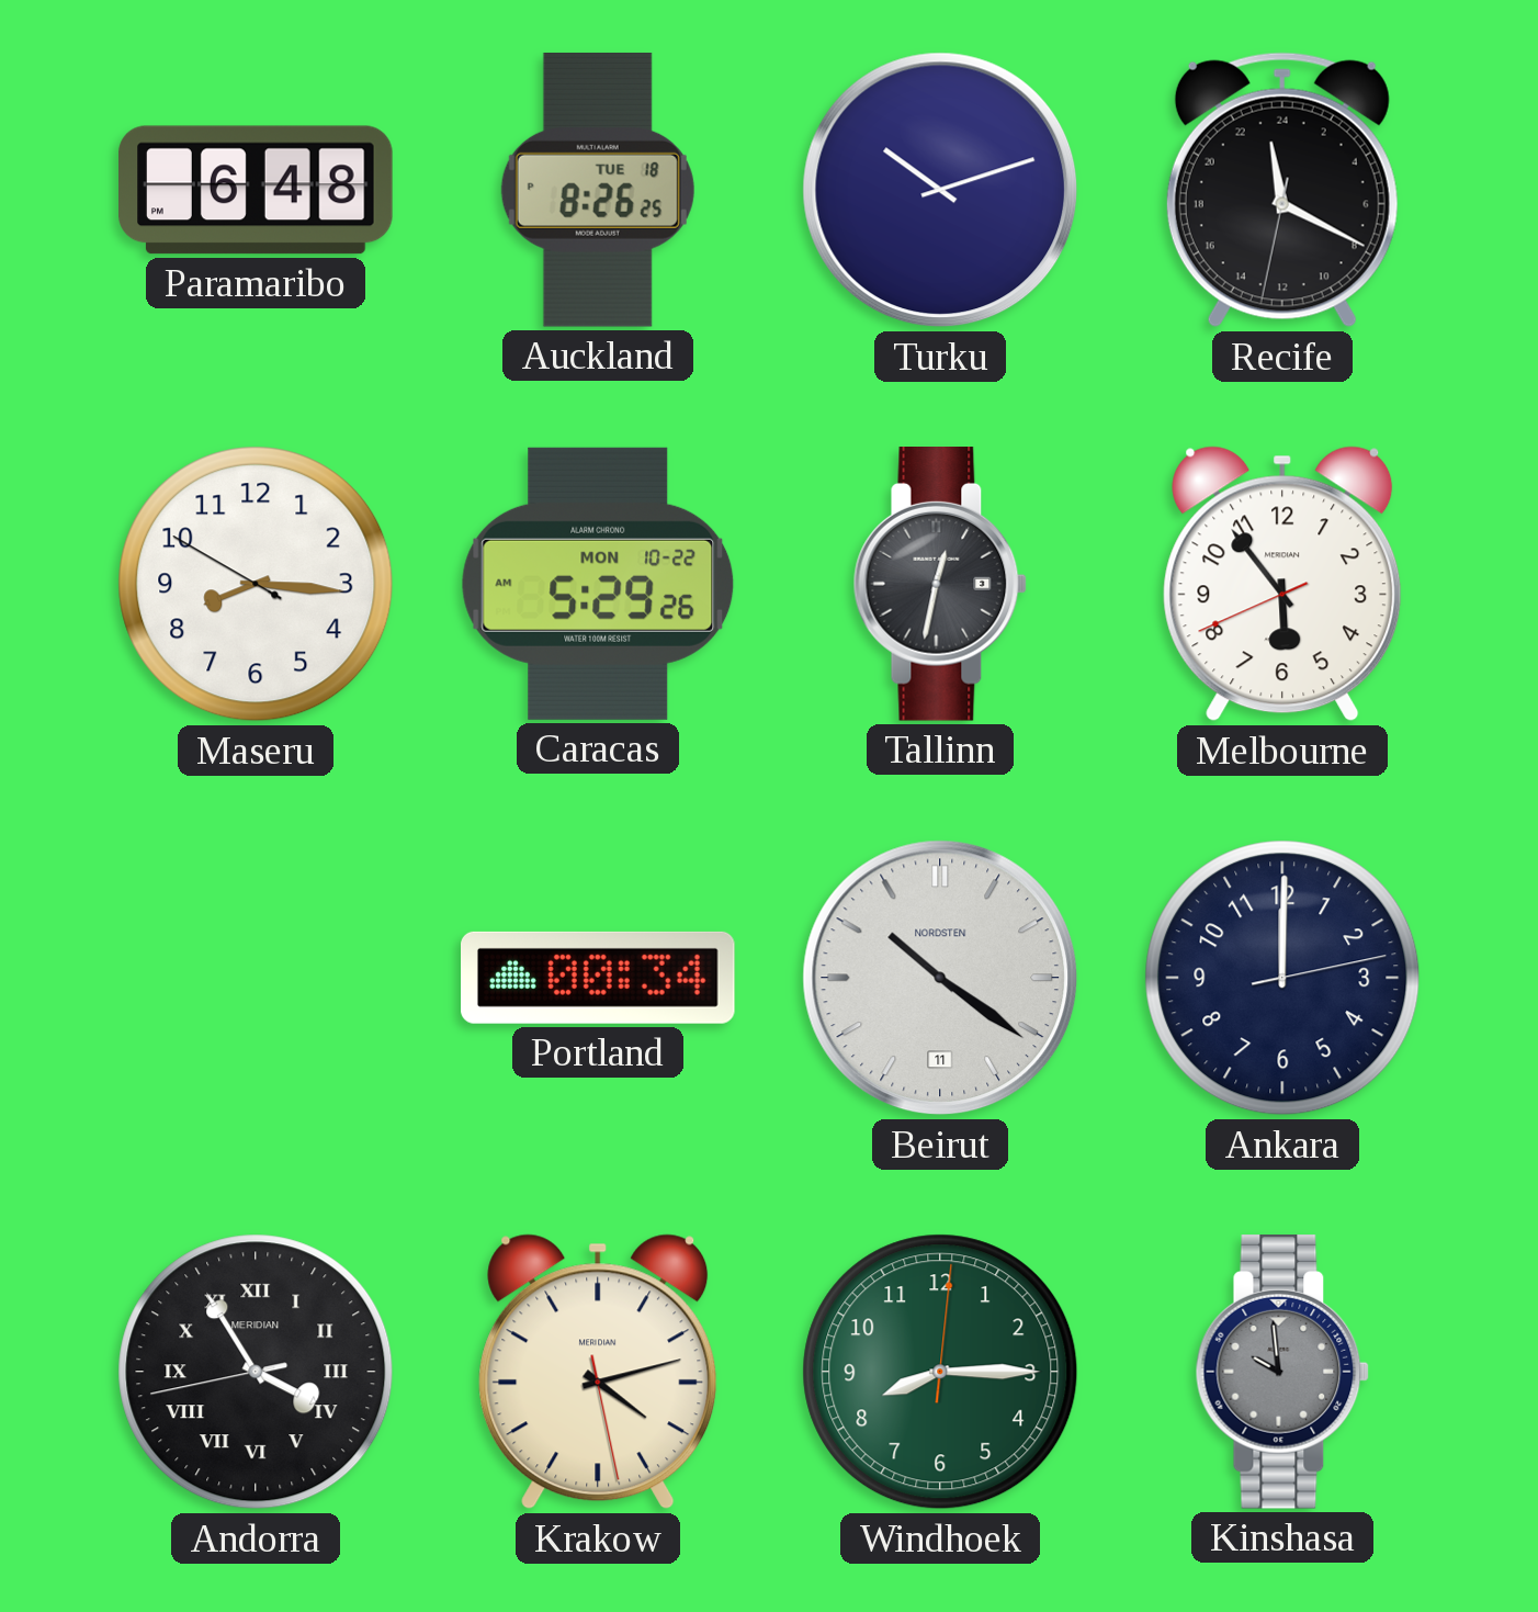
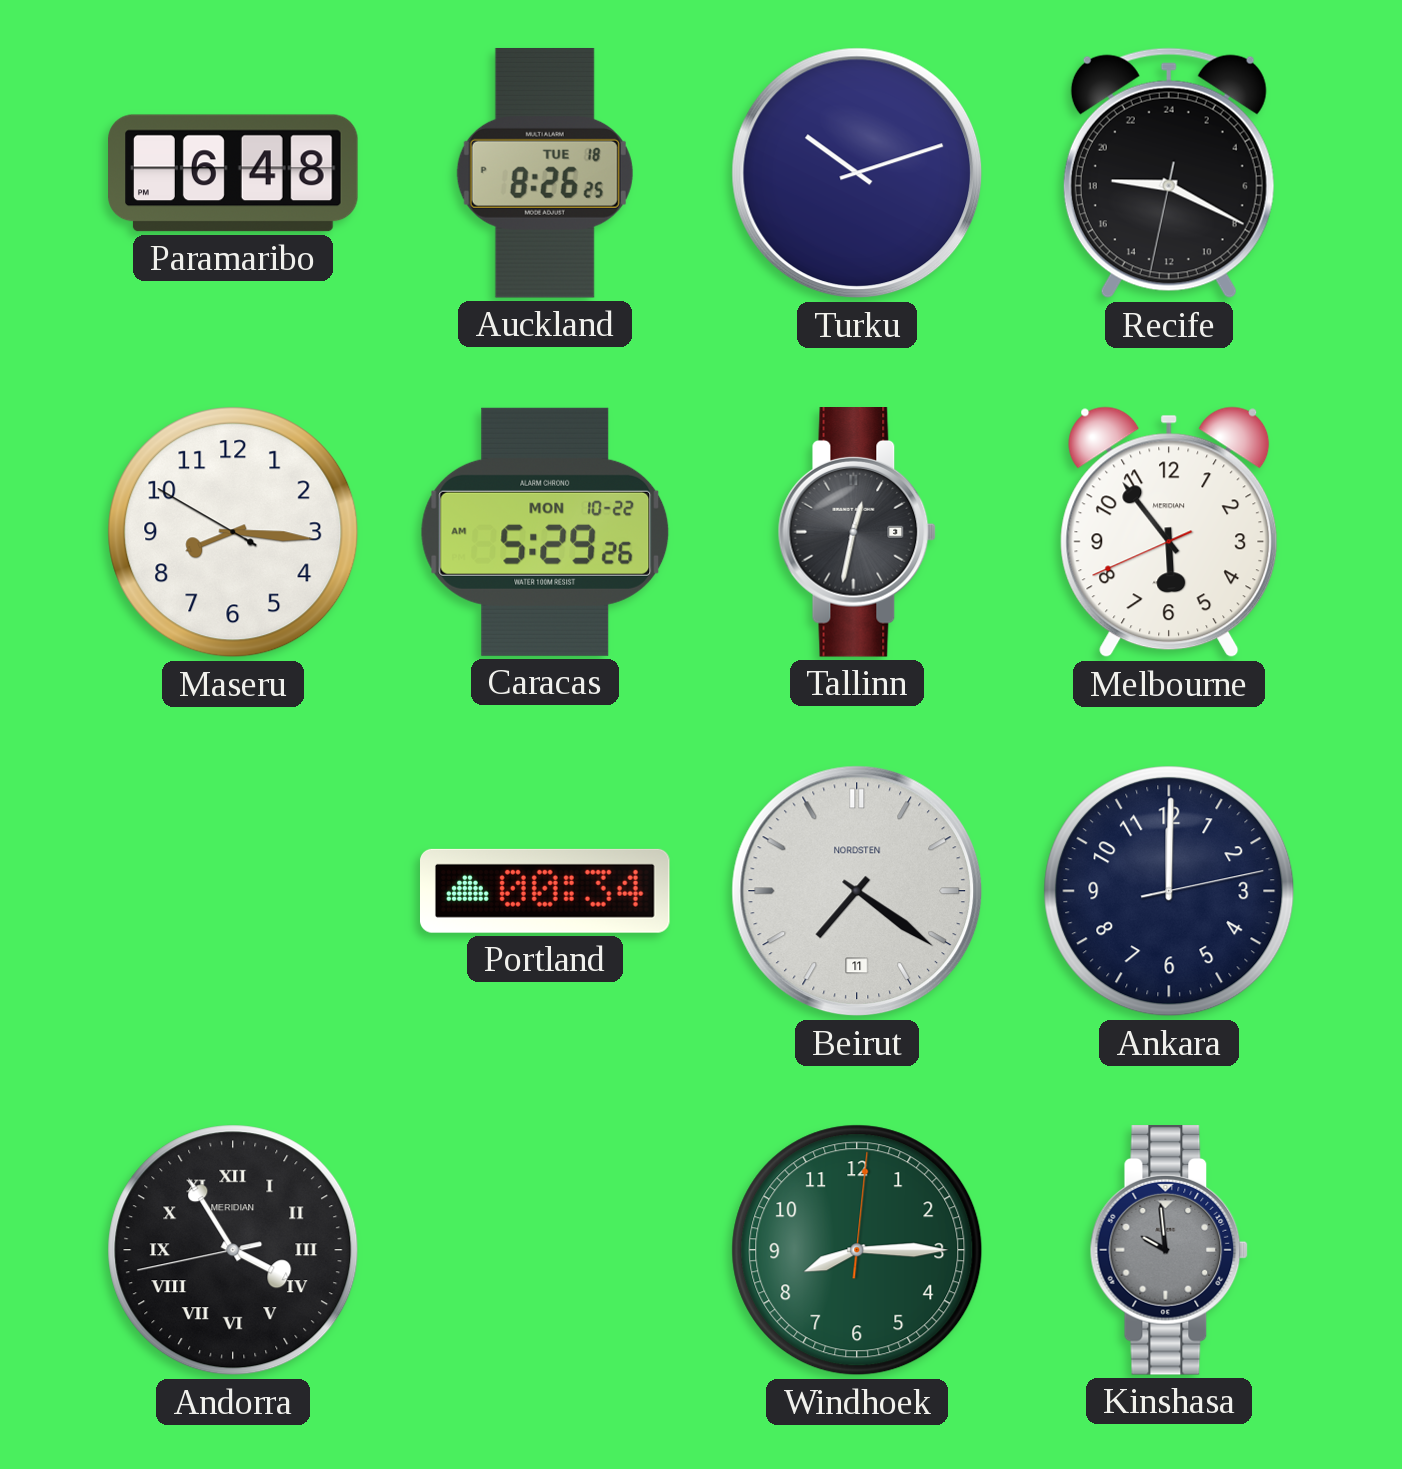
Recife: 23:19 -> 18:19
Beirut: 10:21 -> 7:21
Krakow: 4:12 -> none
